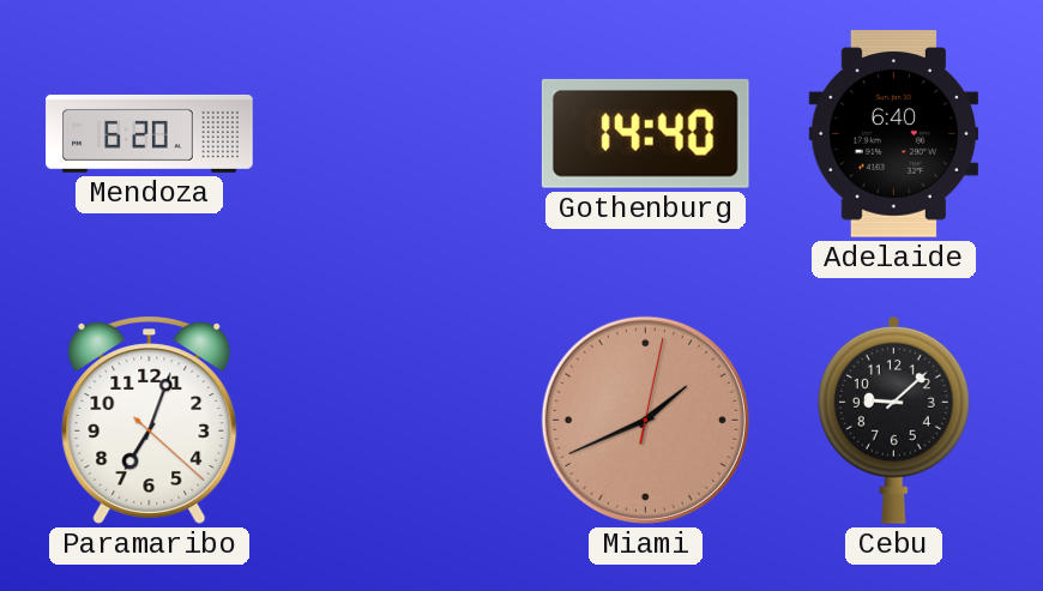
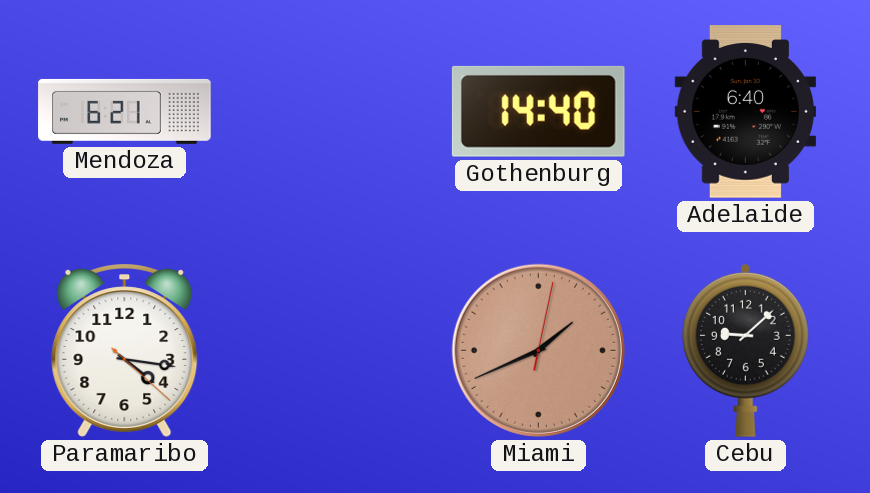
Mendoza: 6:20 -> 6:21
Paramaribo: 7:03 -> 4:16
